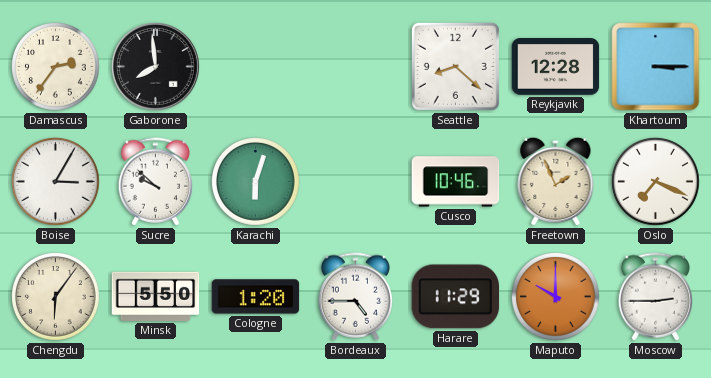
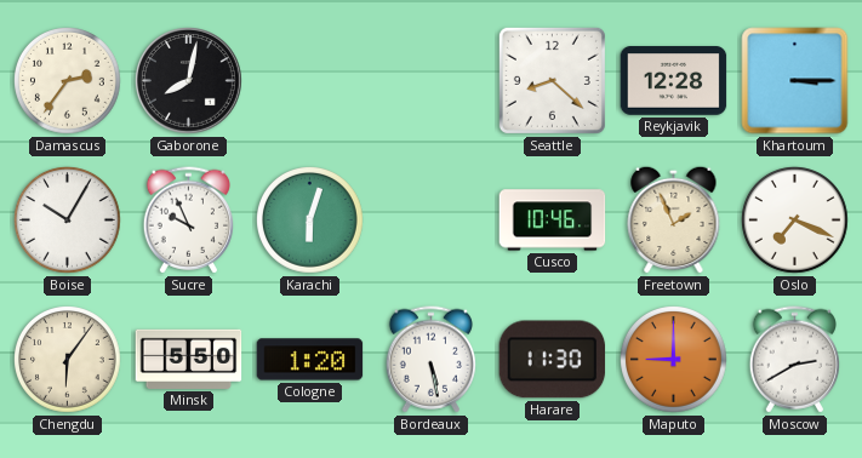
Gaborone: 7:59 -> 8:02
Boise: 3:05 -> 10:05
Sucre: 9:52 -> 9:56
Bordeaux: 4:45 -> 5:28
Harare: 11:29 -> 11:30
Maputo: 10:00 -> 9:00
Moscow: 2:45 -> 2:40
